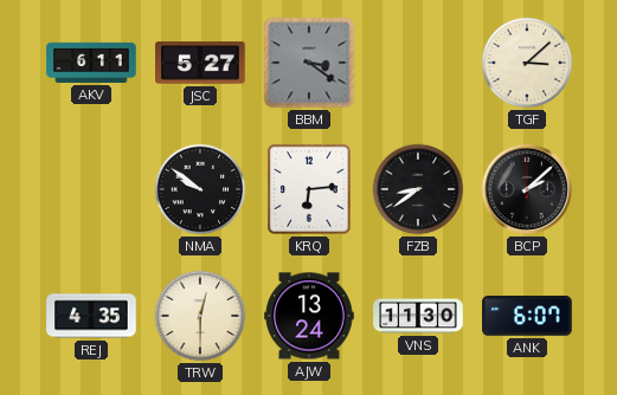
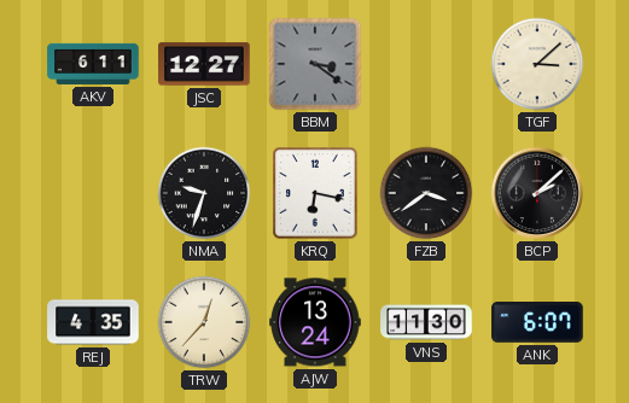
JSC: 5:27 -> 12:27
NMA: 9:51 -> 9:33
KRQ: 6:14 -> 6:17
FZB: 8:39 -> 3:39
TRW: 12:30 -> 12:37
